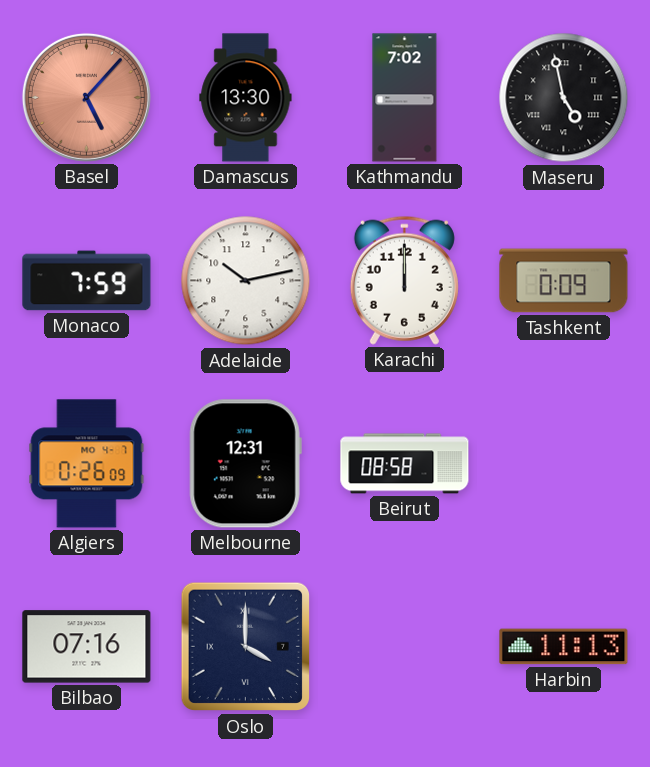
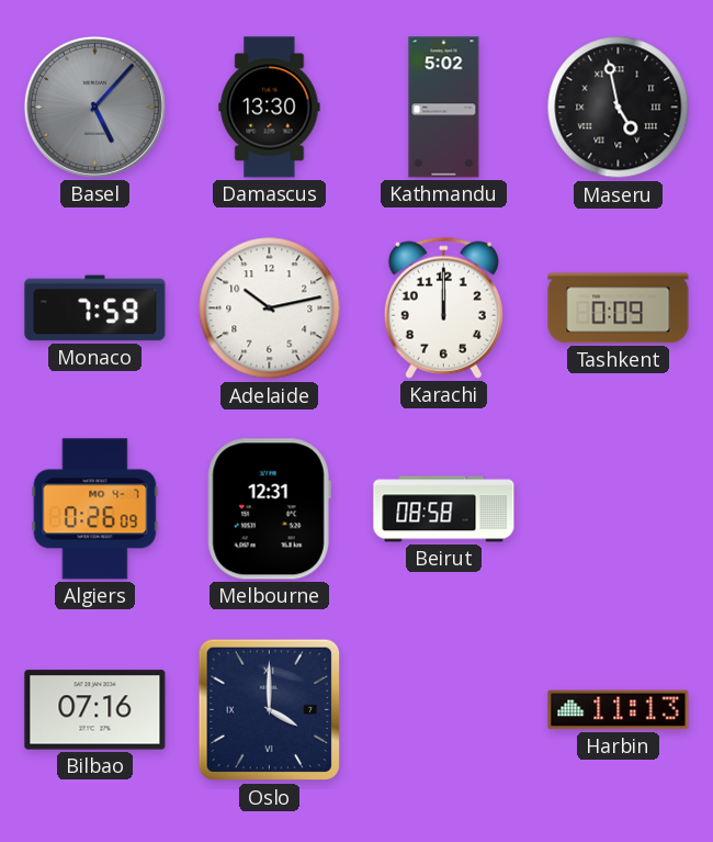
Basel dial: salmon -> grey
Kathmandu: 7:02 -> 5:02
